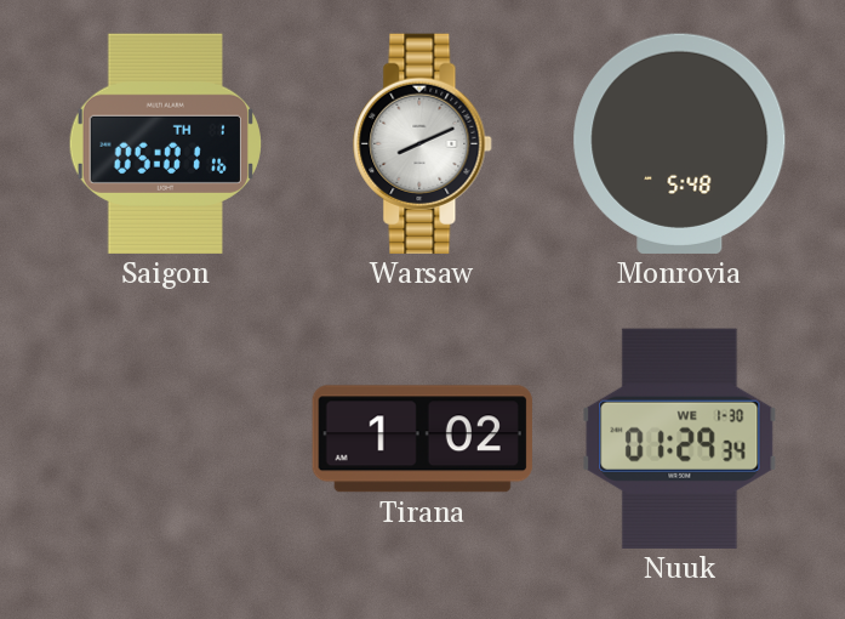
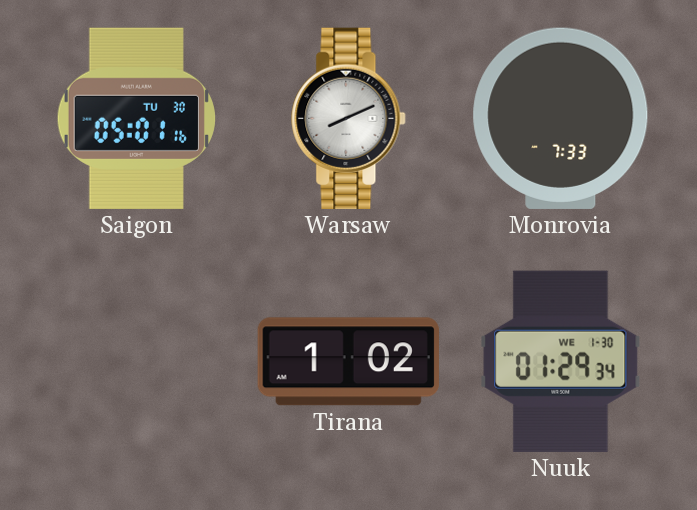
Saigon date: TH 1 -> TU 30
Monrovia: 5:48 -> 7:33
